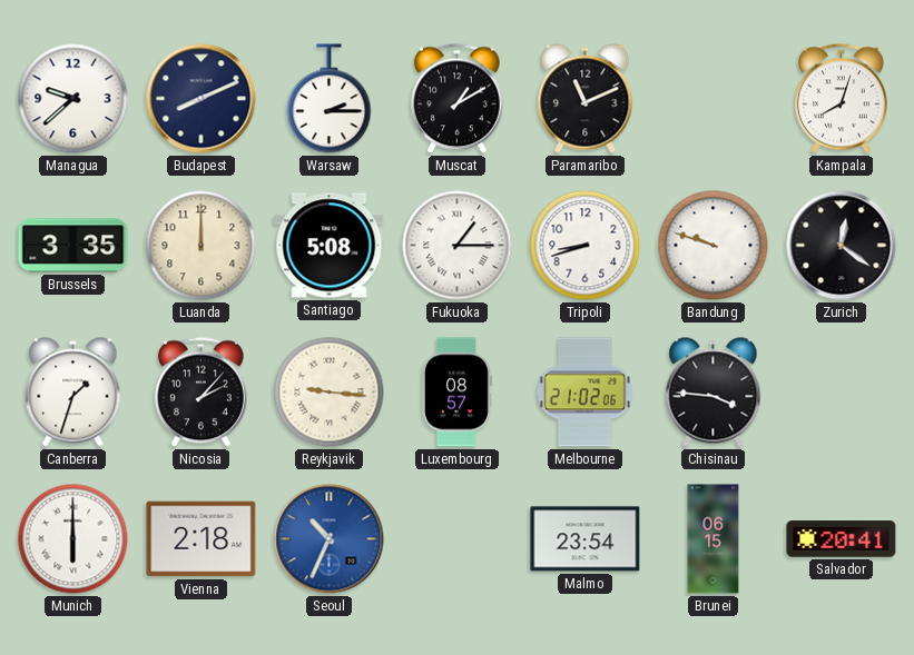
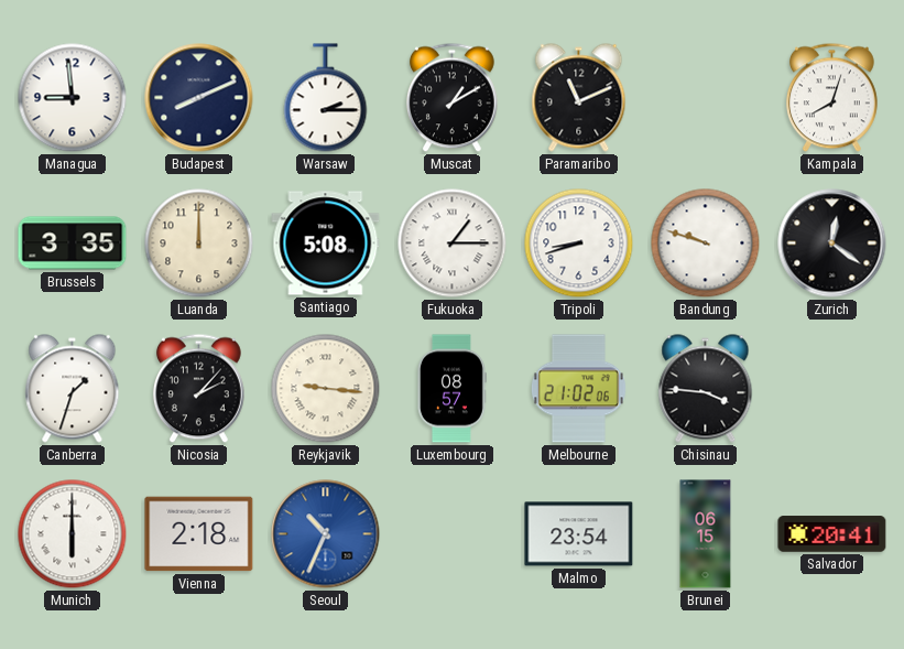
Managua: 9:38 -> 8:59
